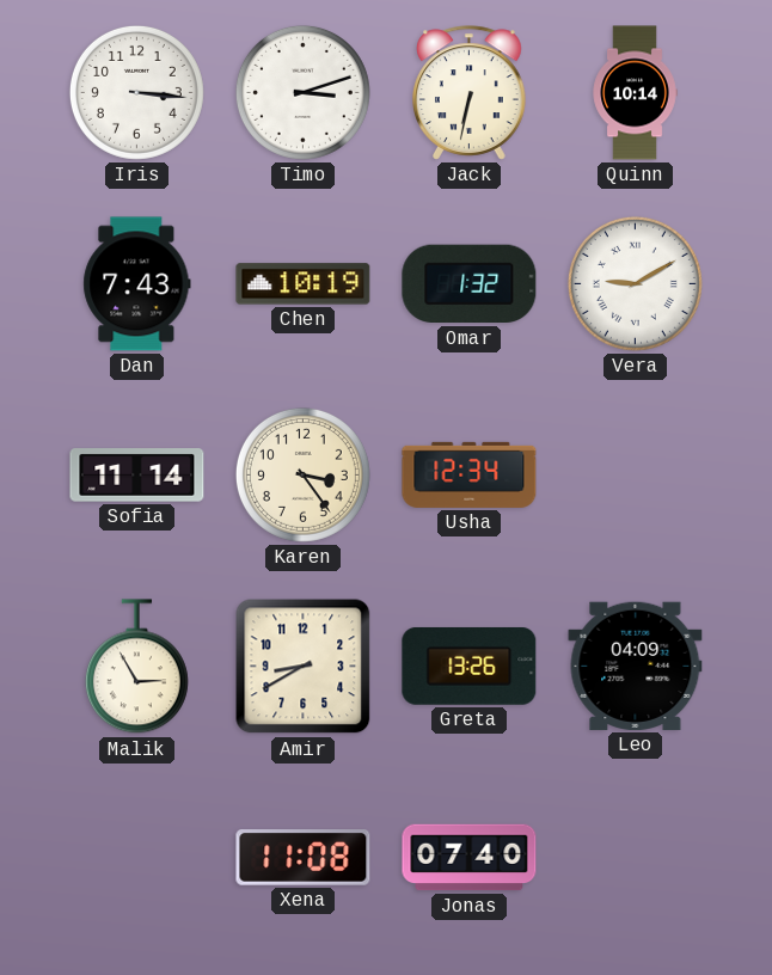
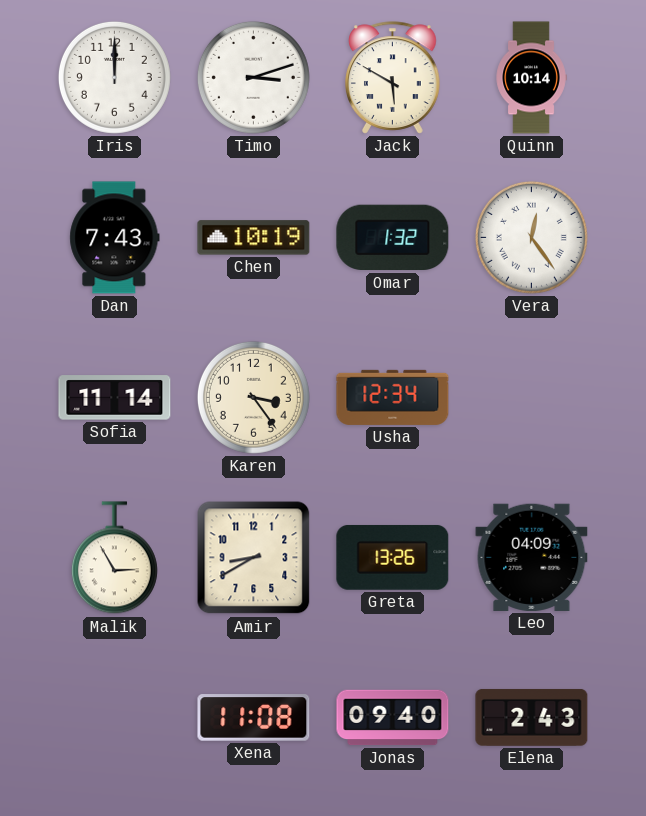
Iris: 3:16 -> 12:00
Jack: 6:32 -> 5:50
Vera: 9:10 -> 12:24
Jonas: 07:40 -> 09:40
Elena: none -> 2:43
